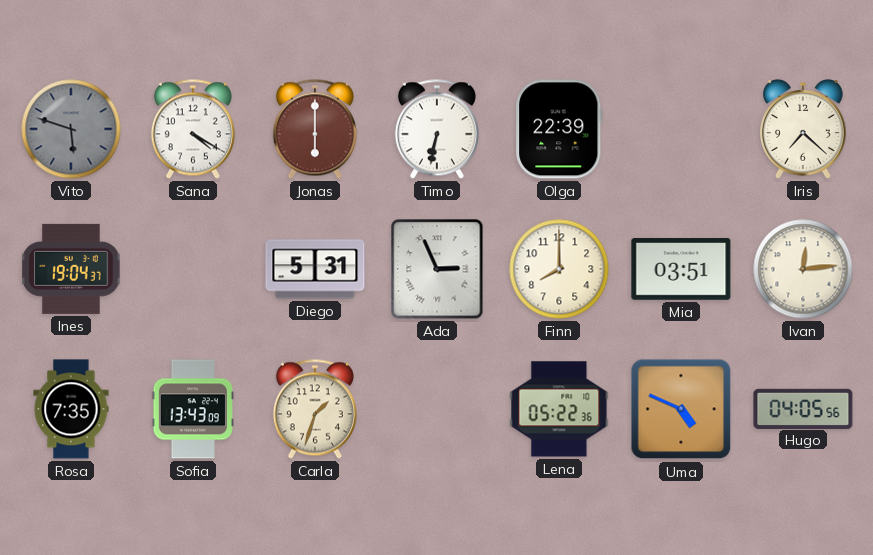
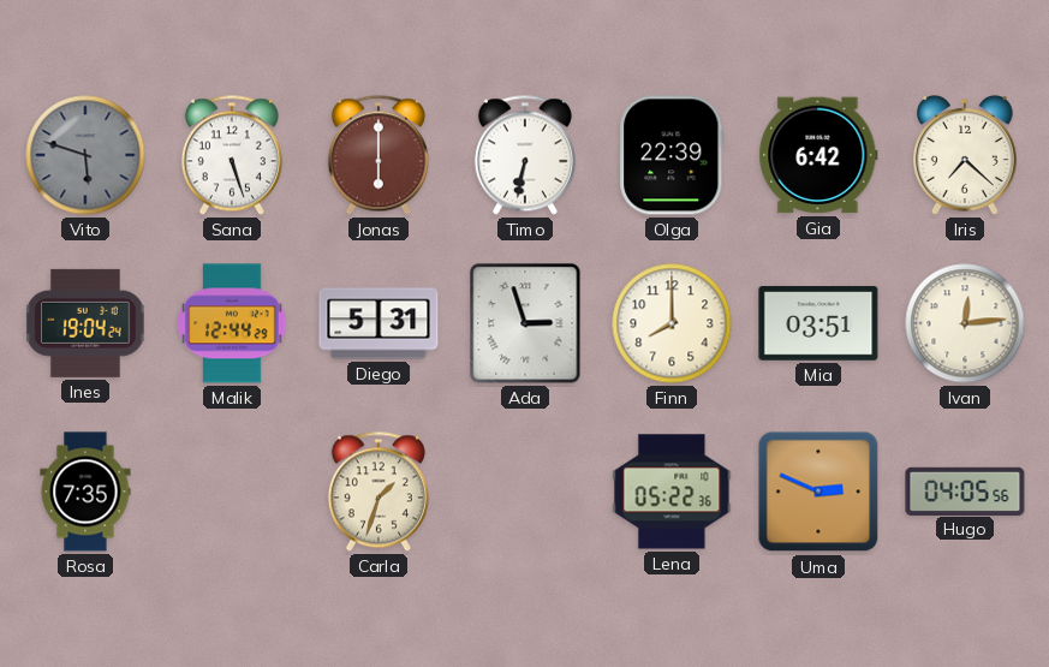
Sana: 4:20 -> 5:27
Gia: none -> 6:42
Ines: 19:04:37 -> 19:04:24
Malik: none -> 12:44
Ada: 2:56 -> 2:57
Sofia: 13:43 -> none
Uma: 4:49 -> 2:49
